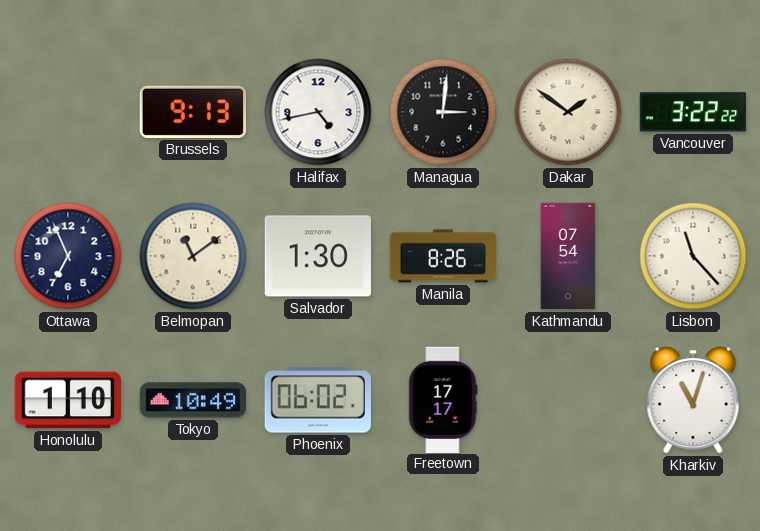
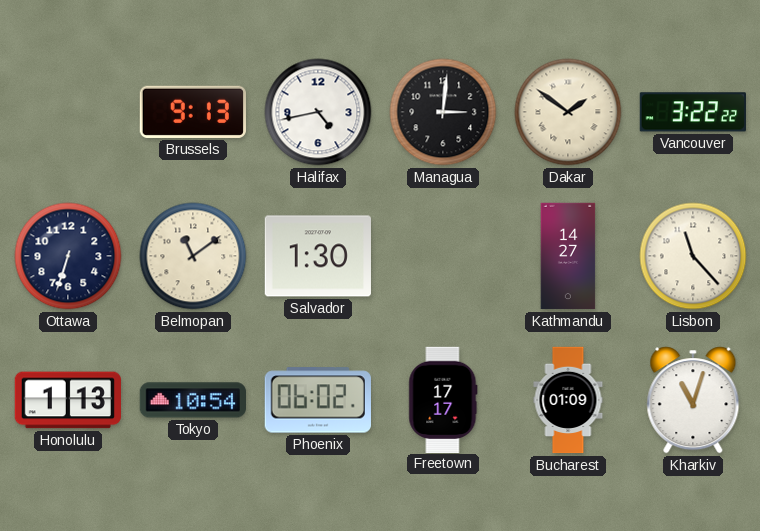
Ottawa: 6:56 -> 6:33
Manila: 8:26 -> none
Kathmandu: 07:54 -> 14:27
Honolulu: 1:10 -> 1:13
Tokyo: 10:49 -> 10:54
Bucharest: none -> 01:09
